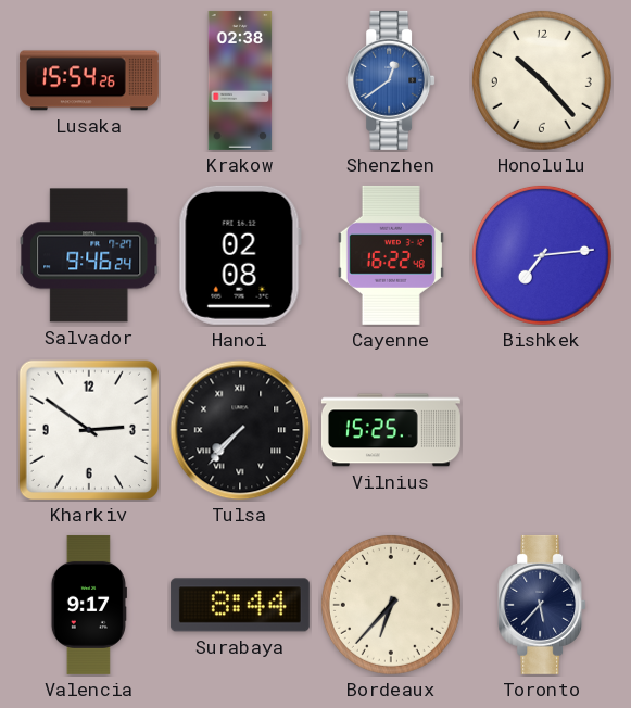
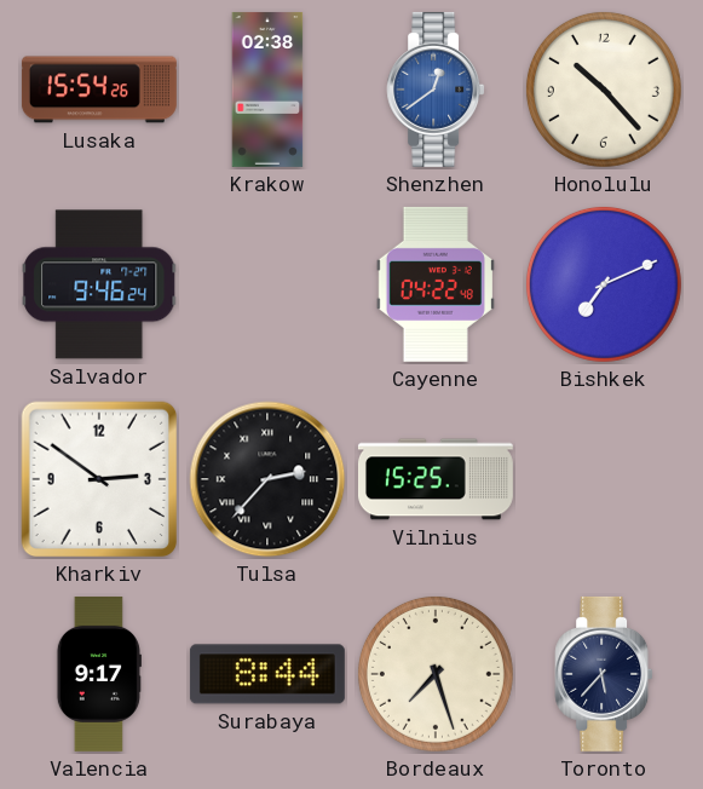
Hanoi: 02:08 -> none
Cayenne: 16:22 -> 04:22
Bishkek: 7:14 -> 7:11
Tulsa: 7:37 -> 2:37
Bordeaux: 6:37 -> 7:27
